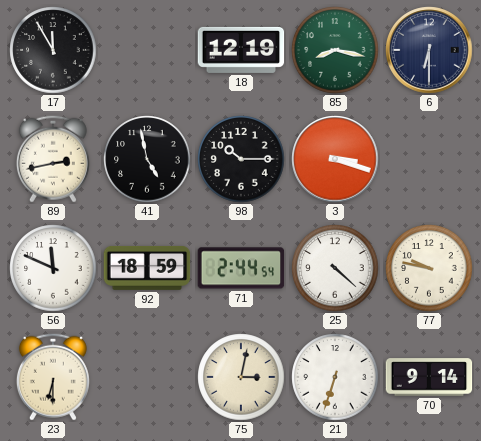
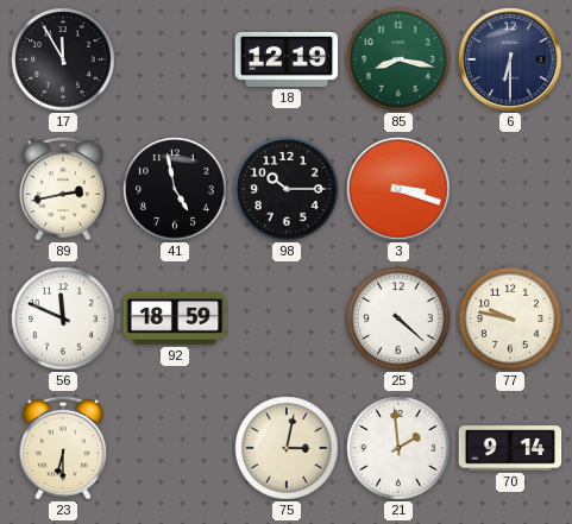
71: 2:44 -> none
21: 6:33 -> 1:59
